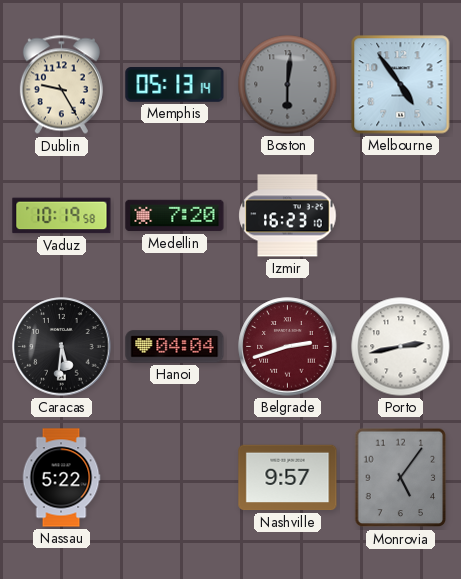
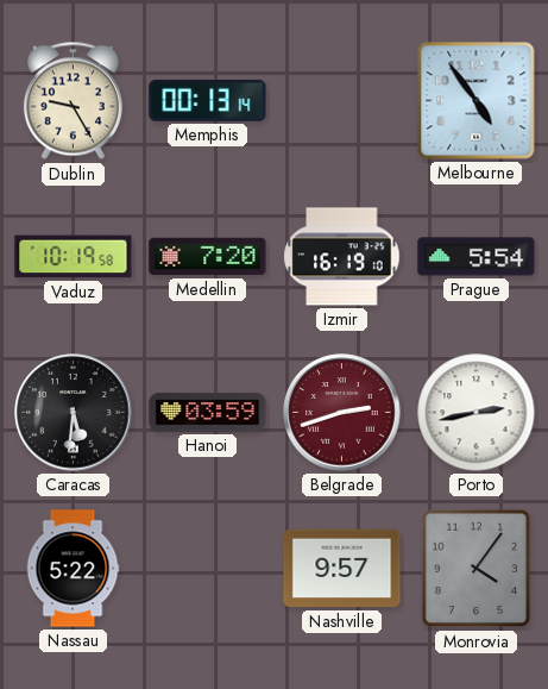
Memphis: 05:13 -> 00:13
Boston: 6:01 -> none
Izmir: 16:23 -> 16:19
Prague: none -> 5:54
Hanoi: 04:04 -> 03:59
Monrovia: 5:06 -> 4:06
